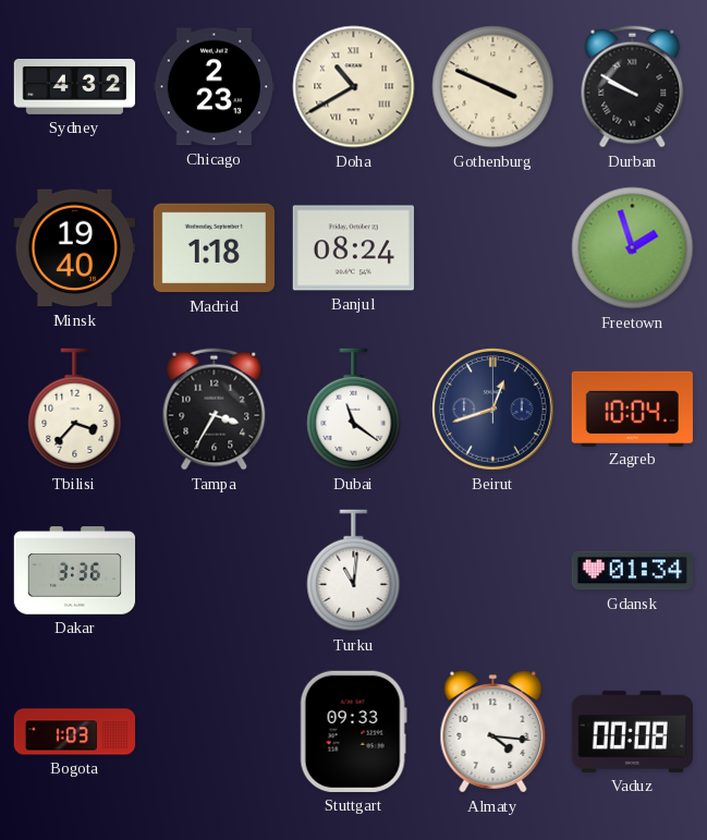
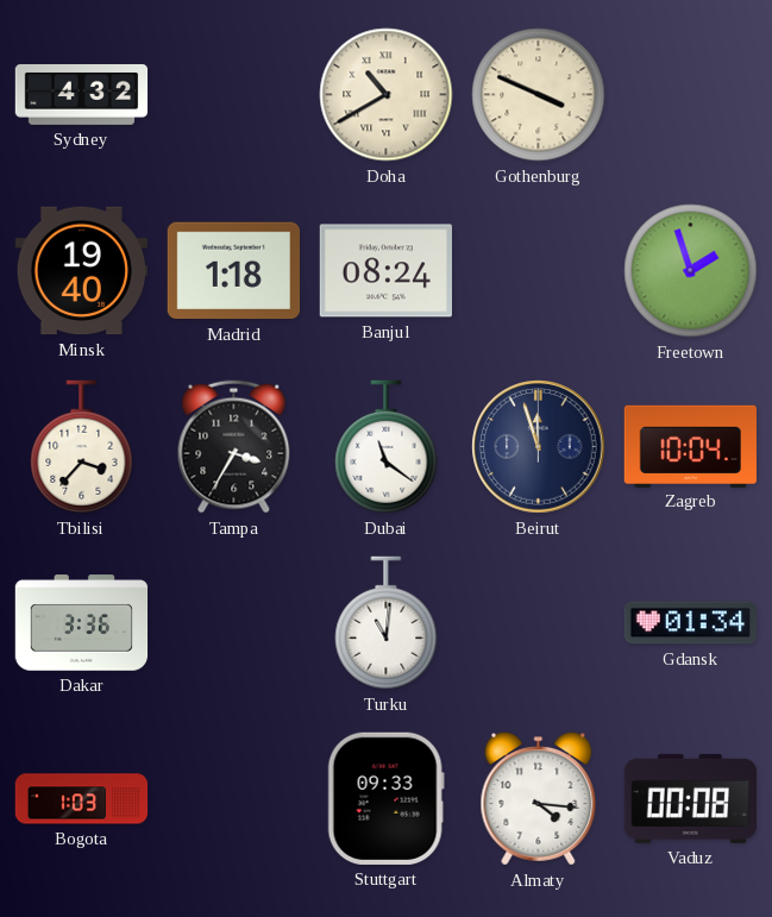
Chicago: 2:23 -> none
Durban: 9:50 -> none
Beirut: 12:42 -> 11:57
